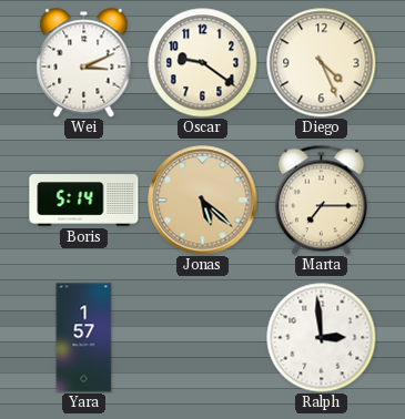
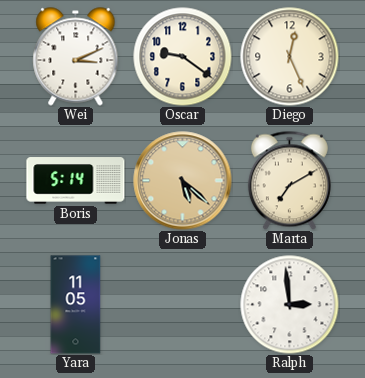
Diego: 4:26 -> 12:26
Marta: 7:15 -> 7:10
Yara: 1:57 -> 11:05
